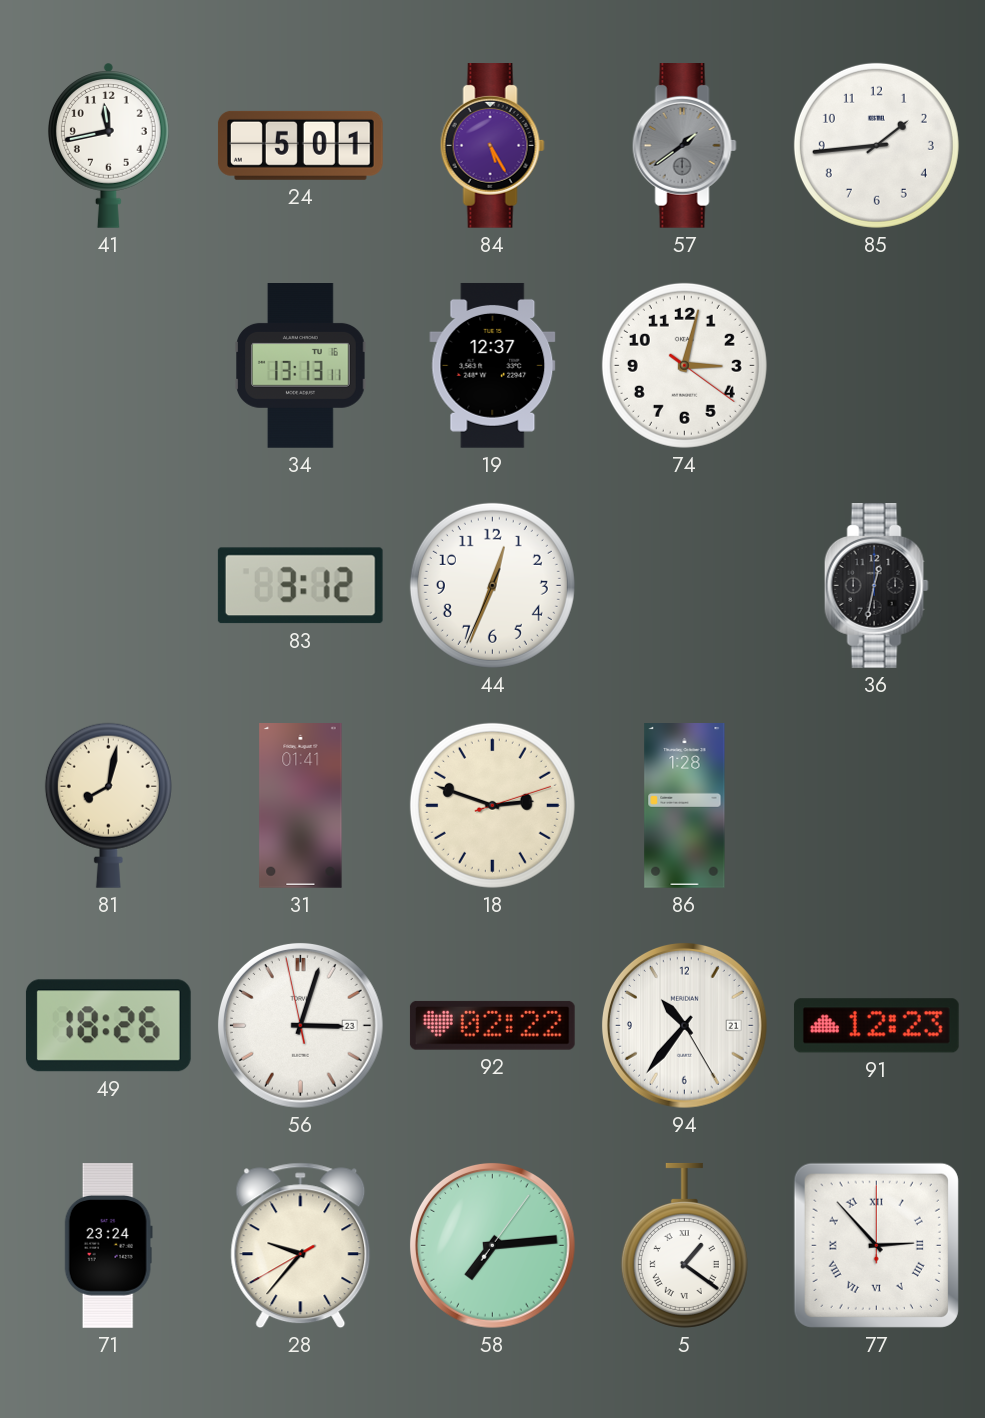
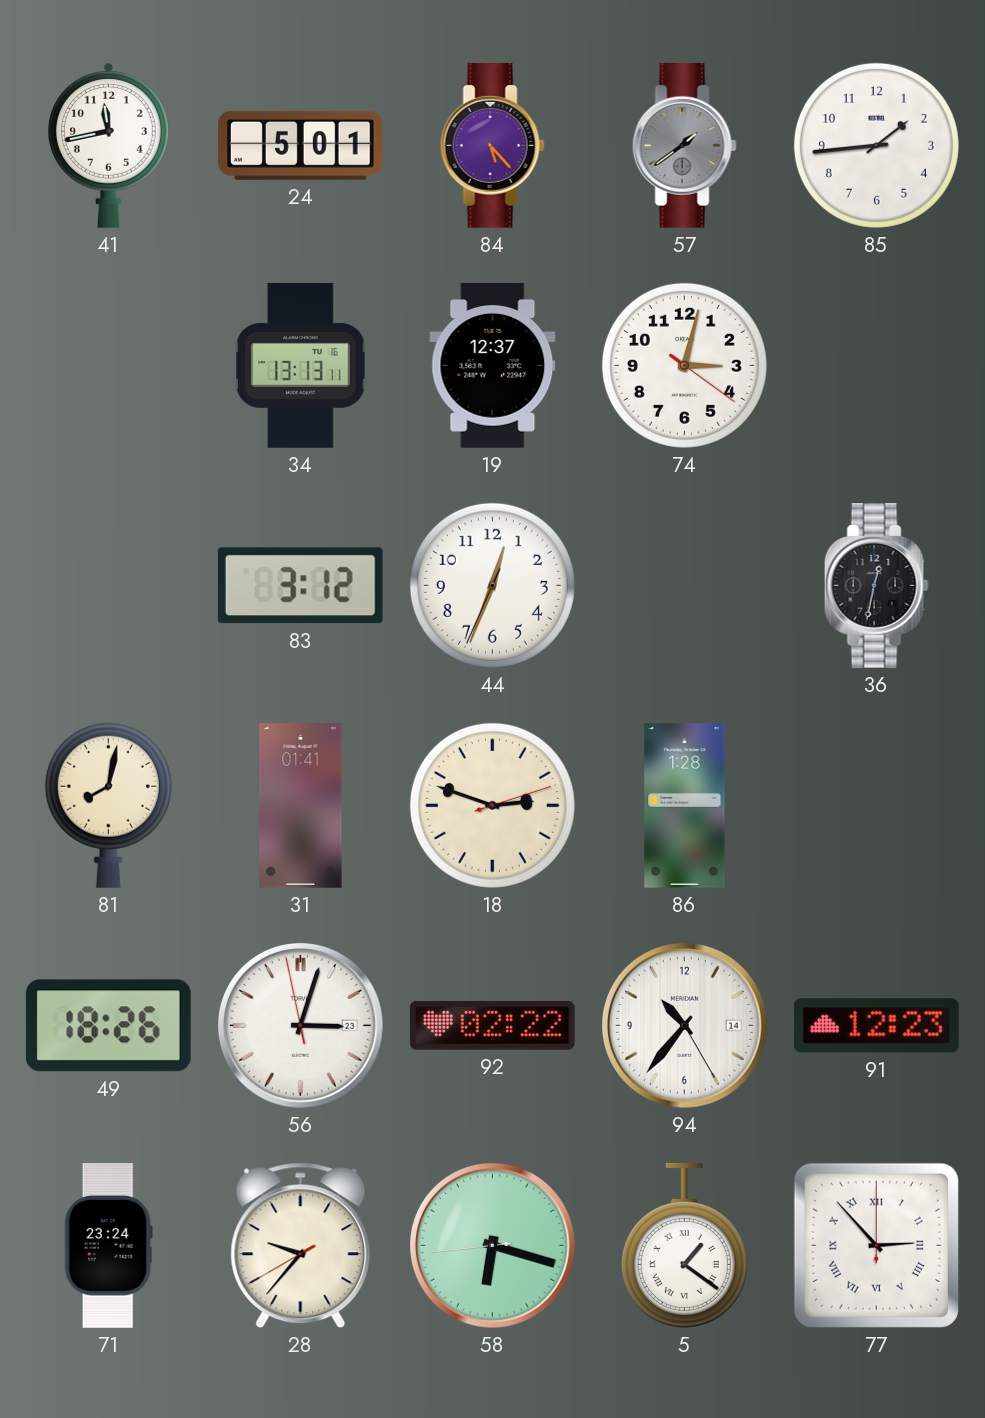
84: 5:25 -> 5:23
94 date: 21 -> 14
58: 7:14 -> 6:17
